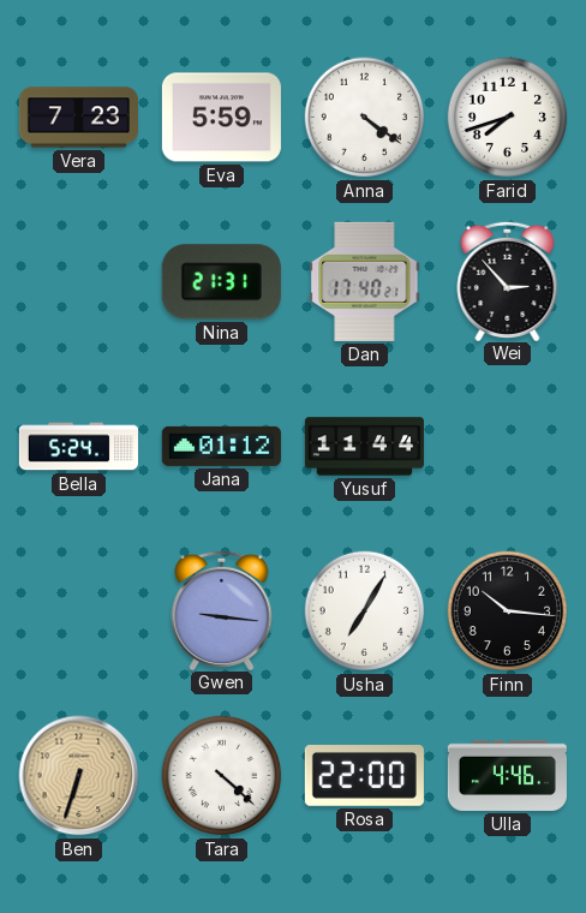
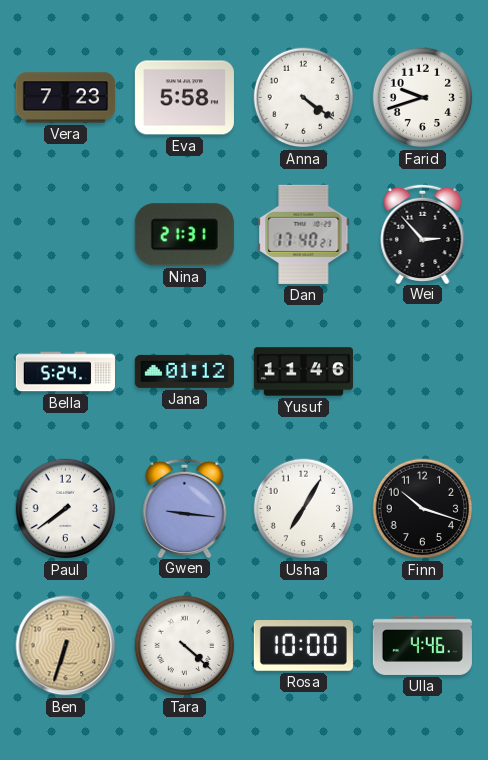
Eva: 5:59 -> 5:58
Farid: 7:42 -> 9:42
Yusuf: 11:44 -> 11:46
Paul: none -> 7:39
Finn: 10:16 -> 10:18
Rosa: 22:00 -> 10:00
